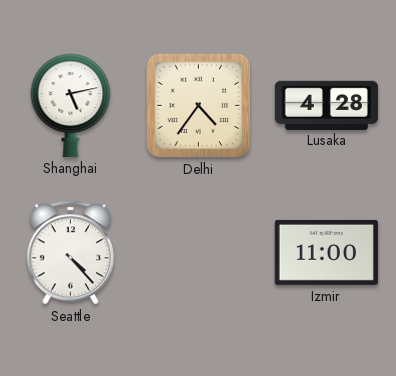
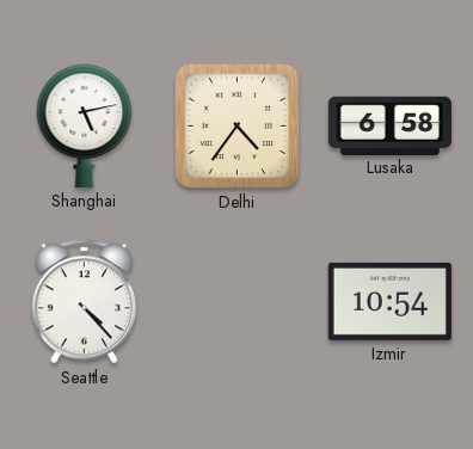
Lusaka: 4:28 -> 6:58
Izmir: 11:00 -> 10:54
